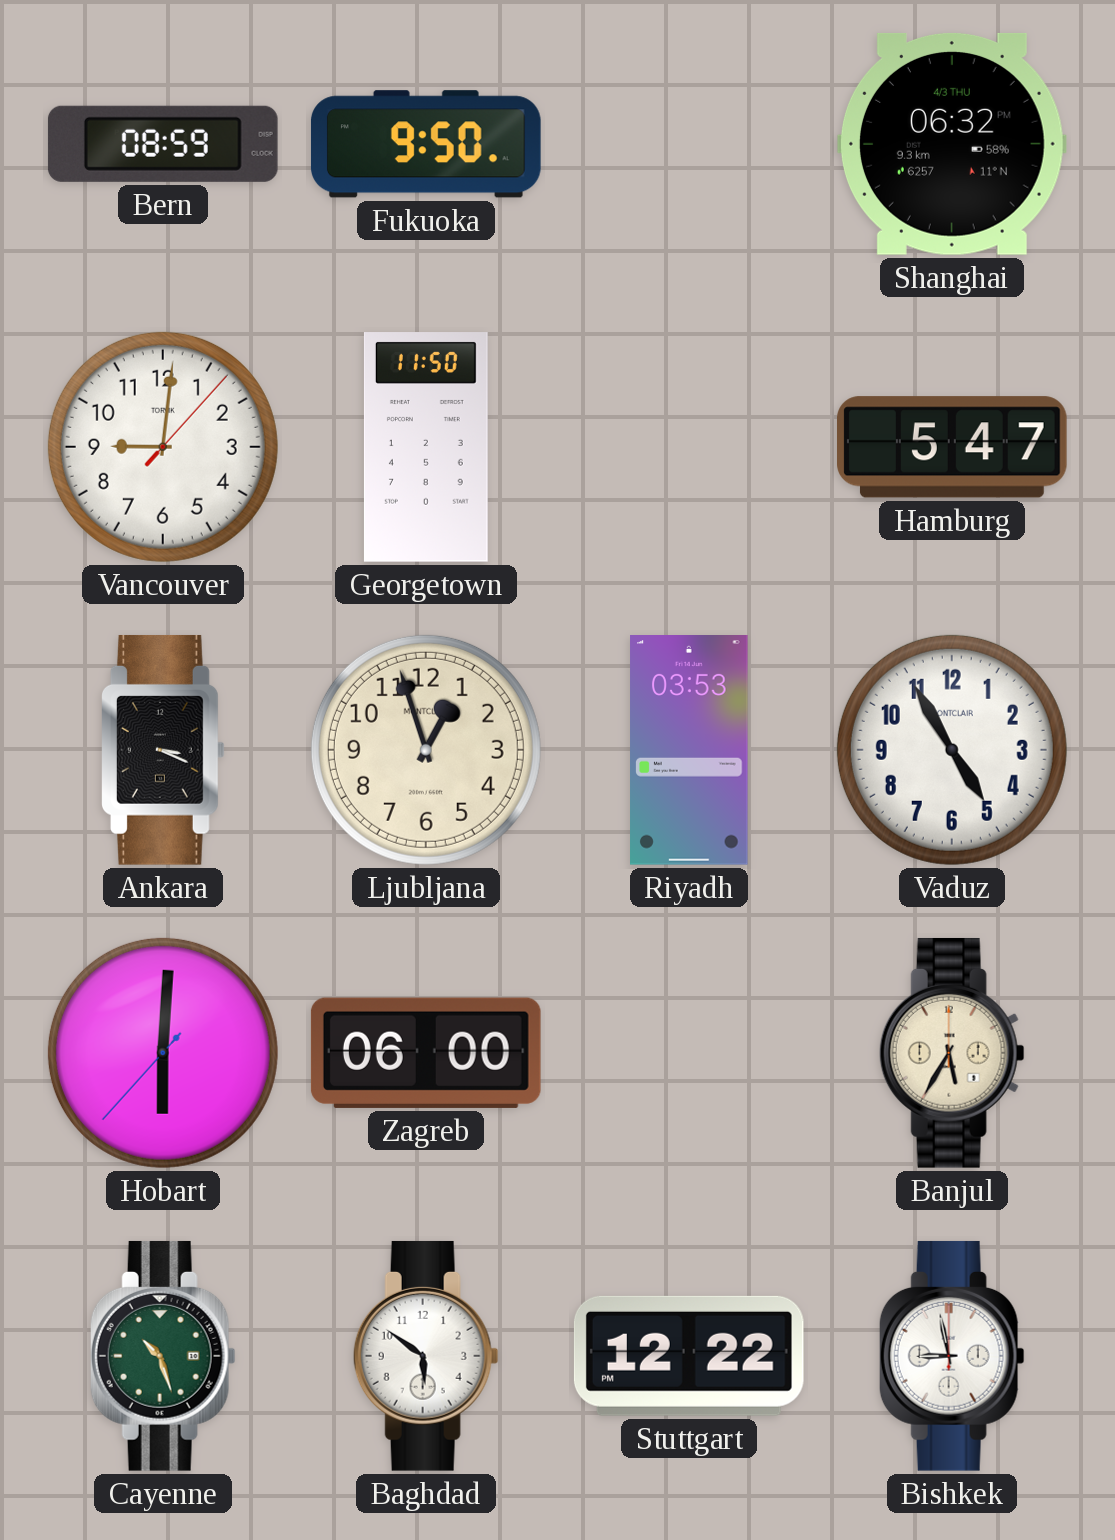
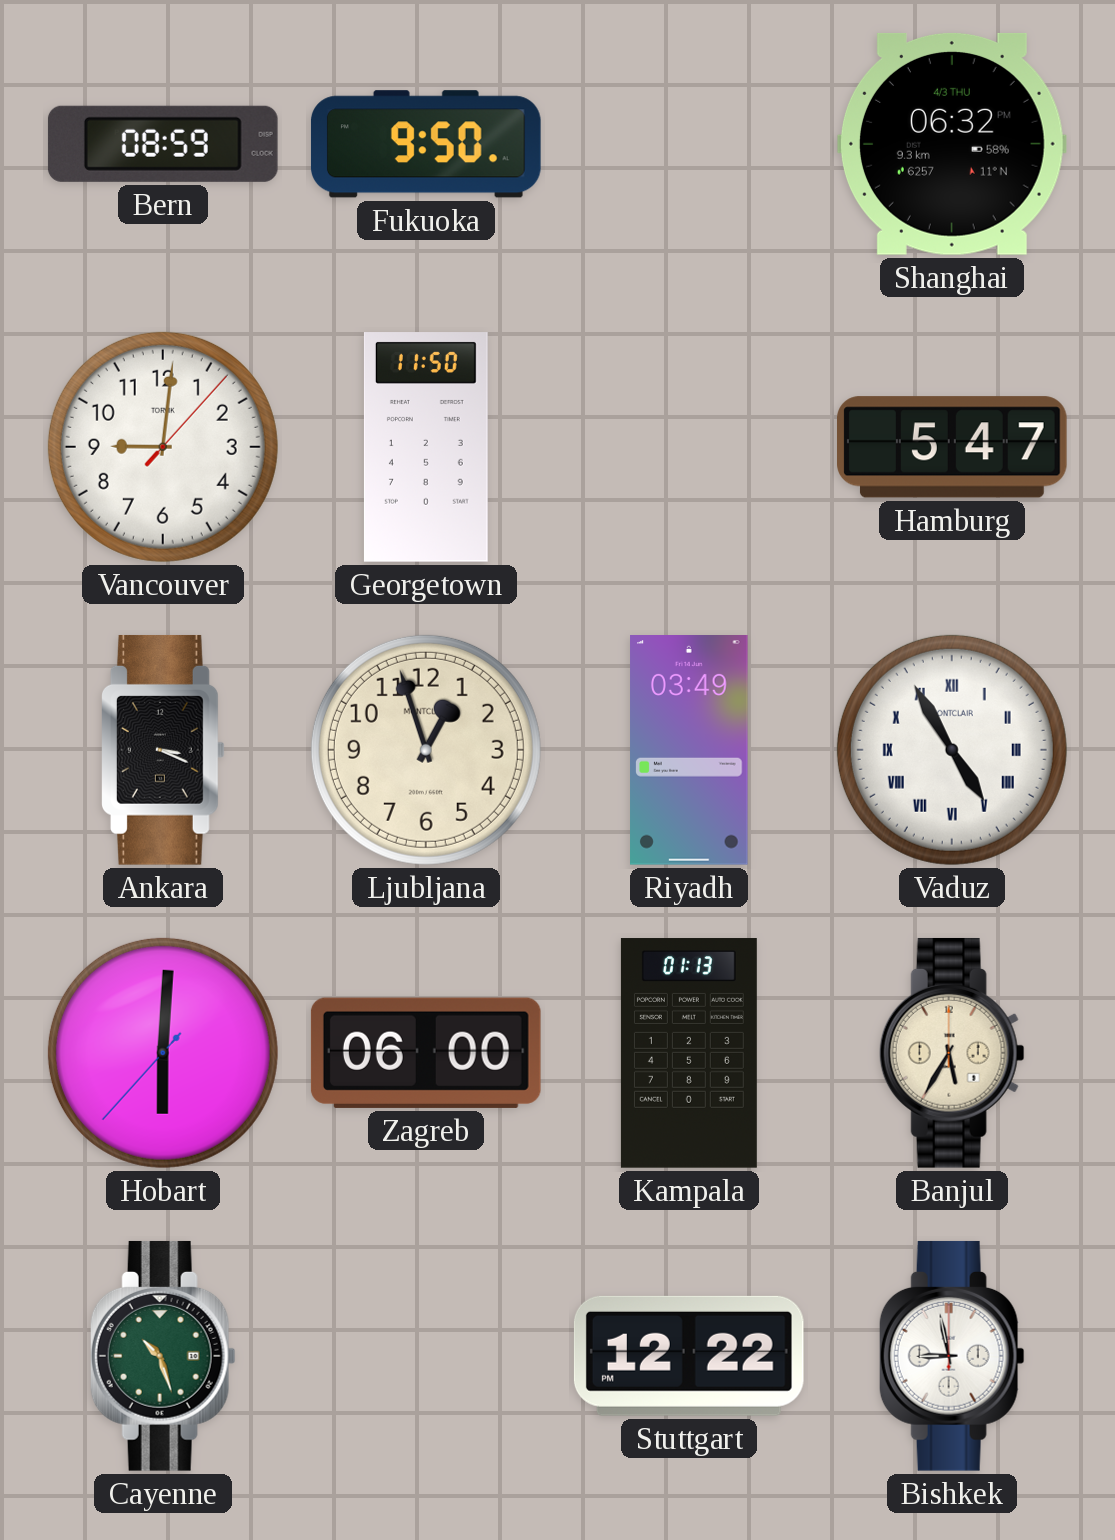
Riyadh: 03:53 -> 03:49
Vaduz numerals: Arabic -> Roman
Kampala: none -> 01:13
Baghdad: 5:51 -> none
